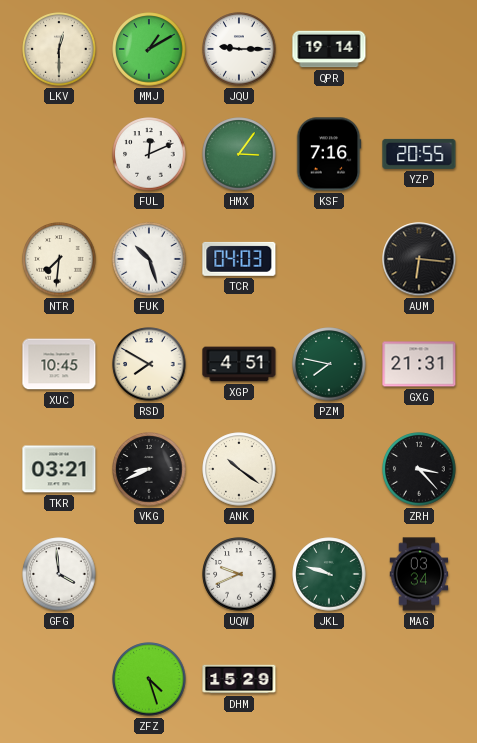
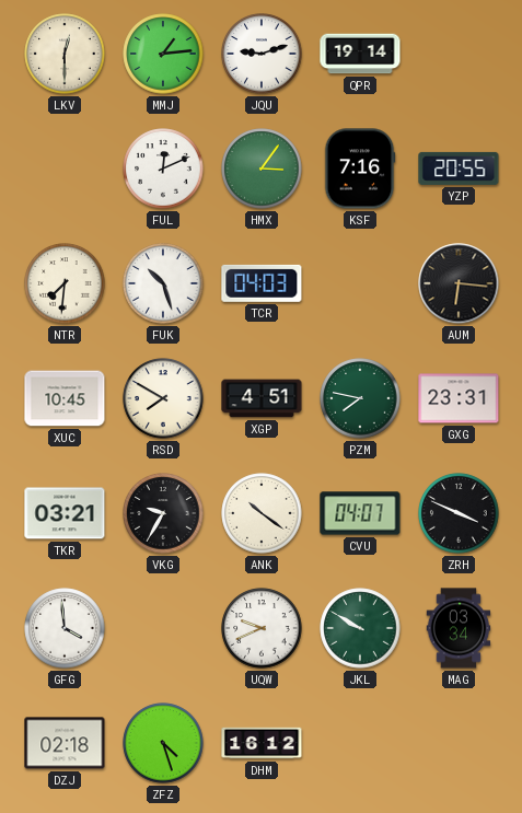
MMJ: 1:10 -> 1:14
JQU: 9:15 -> 9:12
GXG: 21:31 -> 23:31
VKG: 8:41 -> 9:35
CVU: none -> 04:07
ZRH: 3:23 -> 3:49
JKL: 9:48 -> 9:50
DZJ: none -> 02:18
DHM: 15:29 -> 16:12
